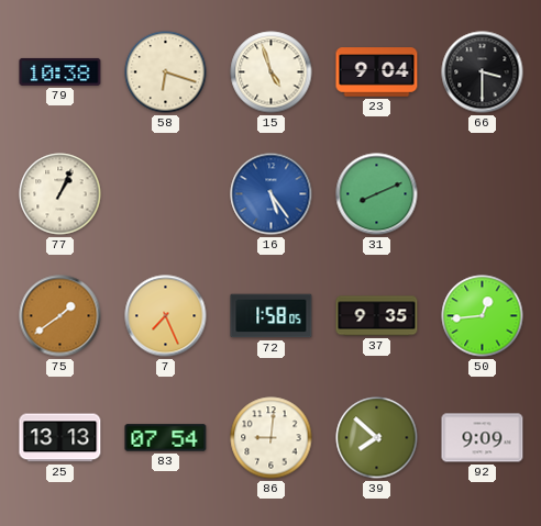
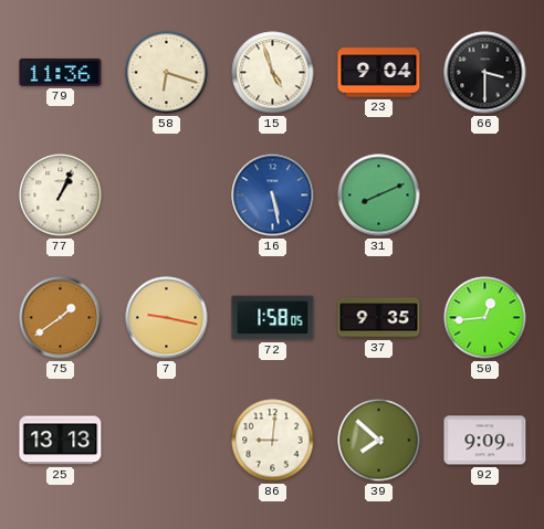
79: 10:38 -> 11:36
16: 5:24 -> 5:28
7: 7:26 -> 9:17
83: 07:54 -> none
